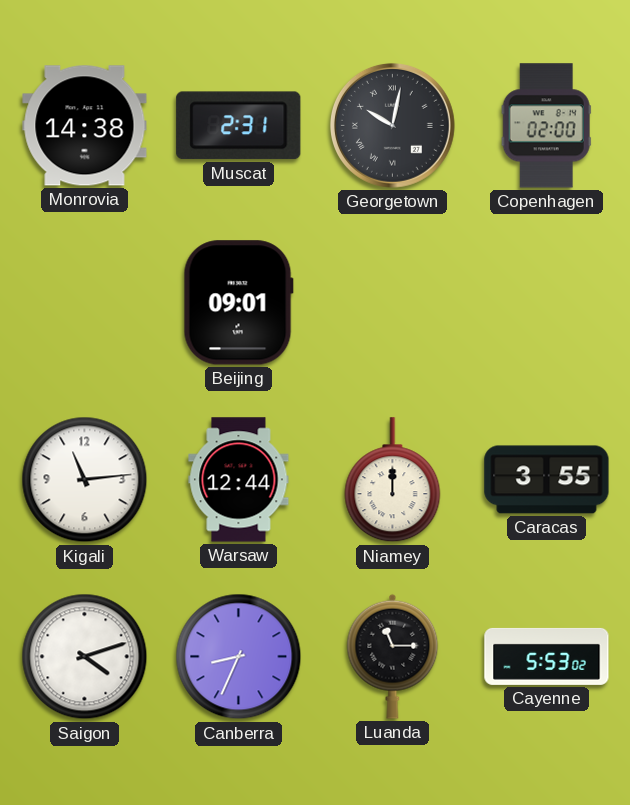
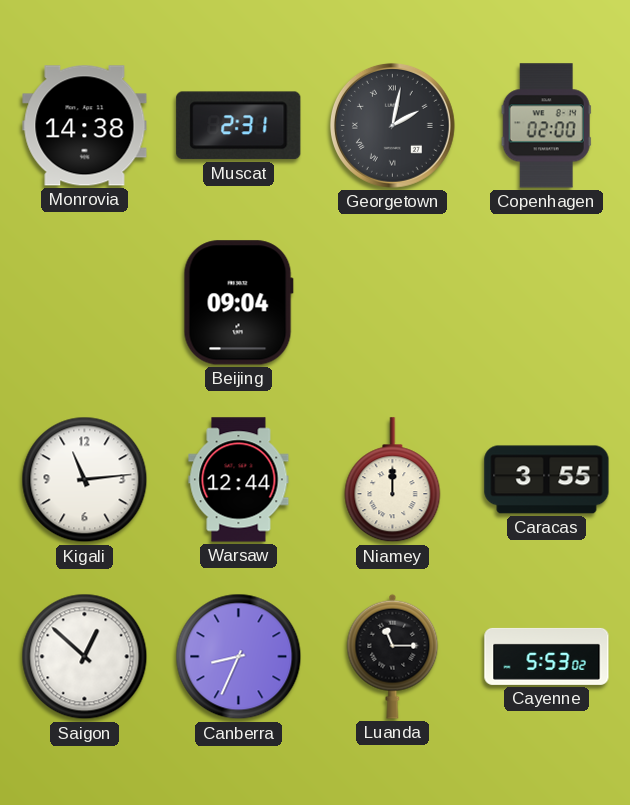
Georgetown: 10:02 -> 2:02
Beijing: 09:01 -> 09:04
Saigon: 4:12 -> 12:52
